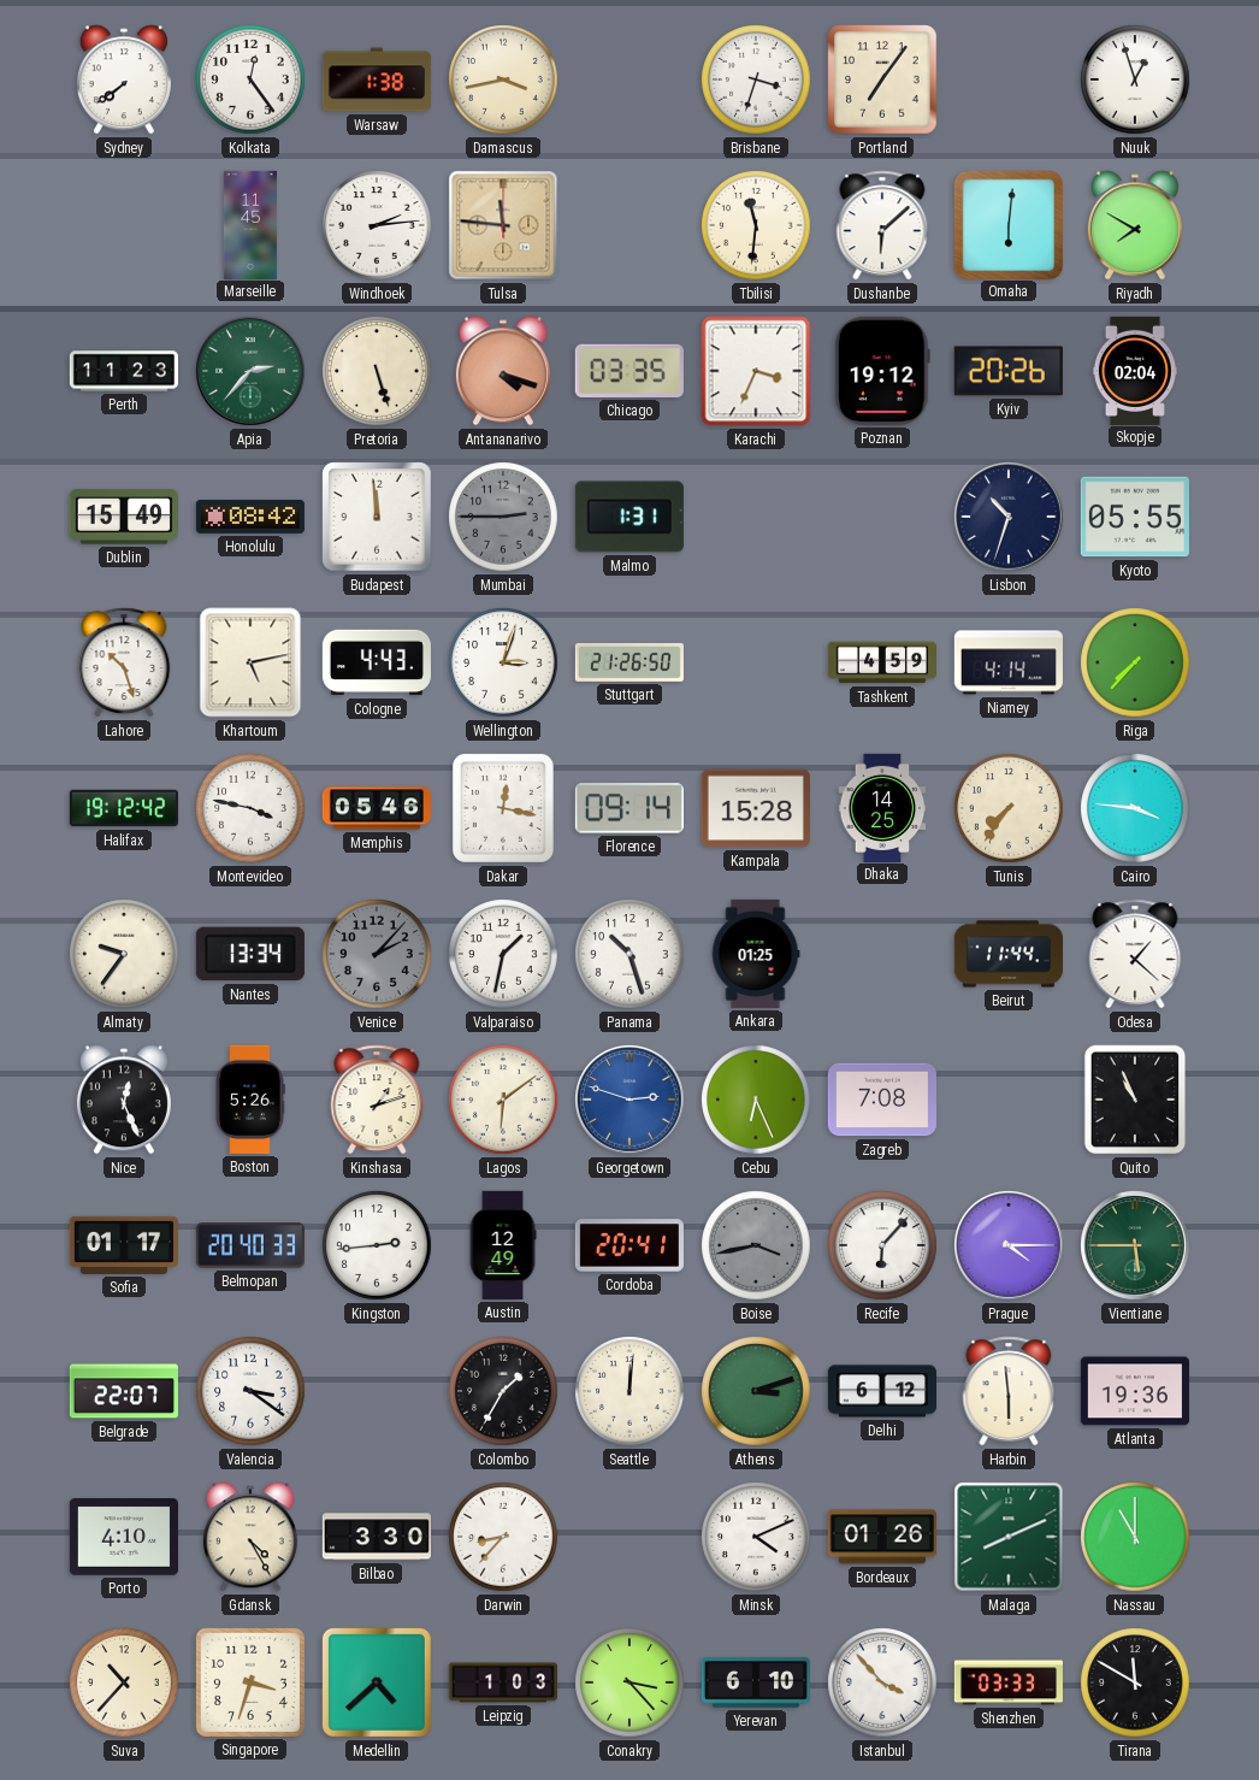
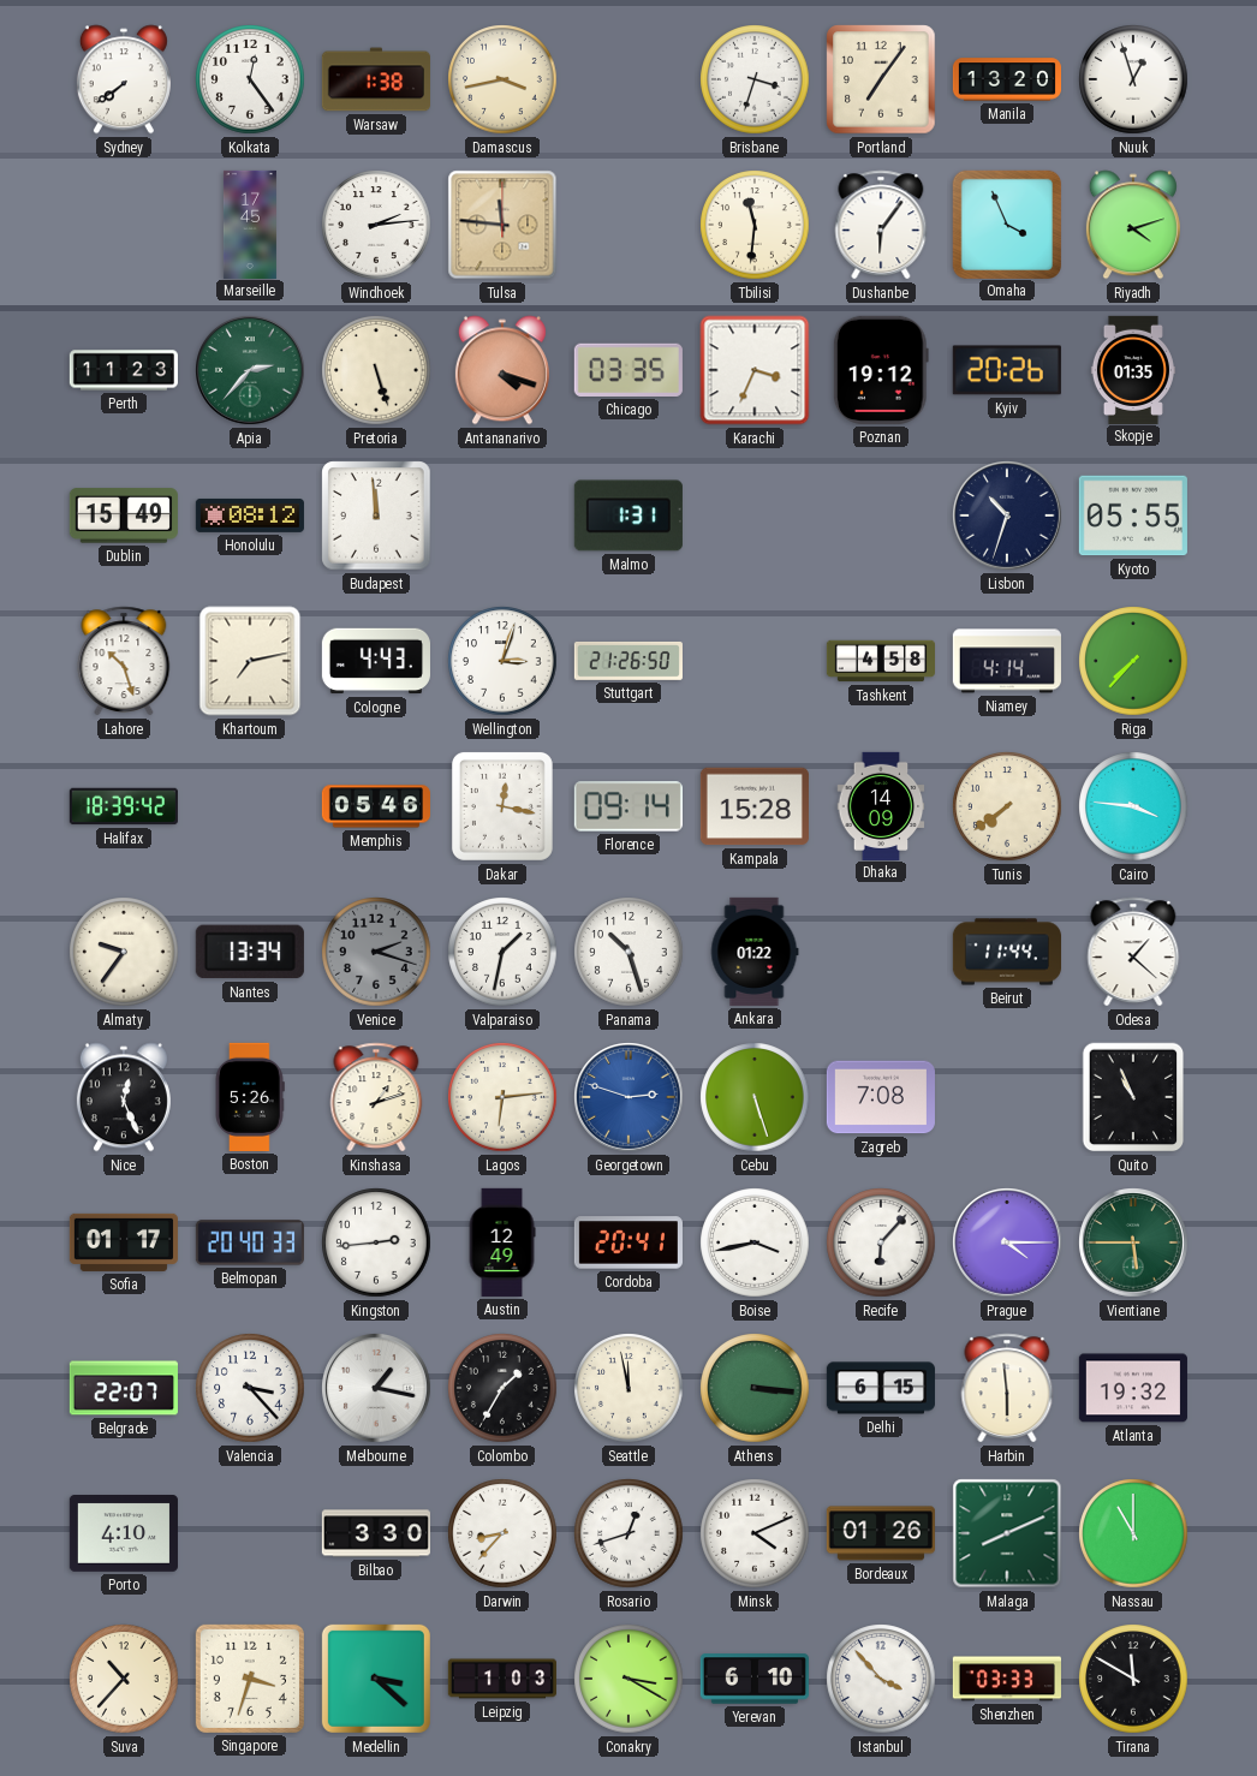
Manila: none -> 13:20
Marseille: 11:45 -> 17:45
Dushanbe: 6:08 -> 6:06
Omaha: 6:01 -> 3:56
Riyadh: 7:50 -> 4:12
Skopje: 02:04 -> 01:35
Honolulu: 08:42 -> 08:12
Mumbai: 2:45 -> none
Khartoum: 5:13 -> 7:13
Tashkent: 4:59 -> 4:58
Halifax: 19:12 -> 18:39
Montevideo: 3:47 -> none
Dhaka: 14:25 -> 14:09
Tunis: 7:36 -> 7:39
Venice: 2:07 -> 2:18
Ankara: 01:25 -> 01:22
Lagos: 6:09 -> 6:14
Cebu: 6:26 -> 5:27
Boise dial: grey -> white
Valencia: 3:21 -> 3:23
Melbourne: none -> 1:17
Seattle: 12:01 -> 11:58
Athens: 3:12 -> 3:16
Delhi: 6:12 -> 6:15
Atlanta: 19:36 -> 19:32
Gdansk: 4:25 -> none
Rosario: none -> 12:42
Medellin: 4:38 -> 3:22
Conakry: 3:23 -> 3:20
